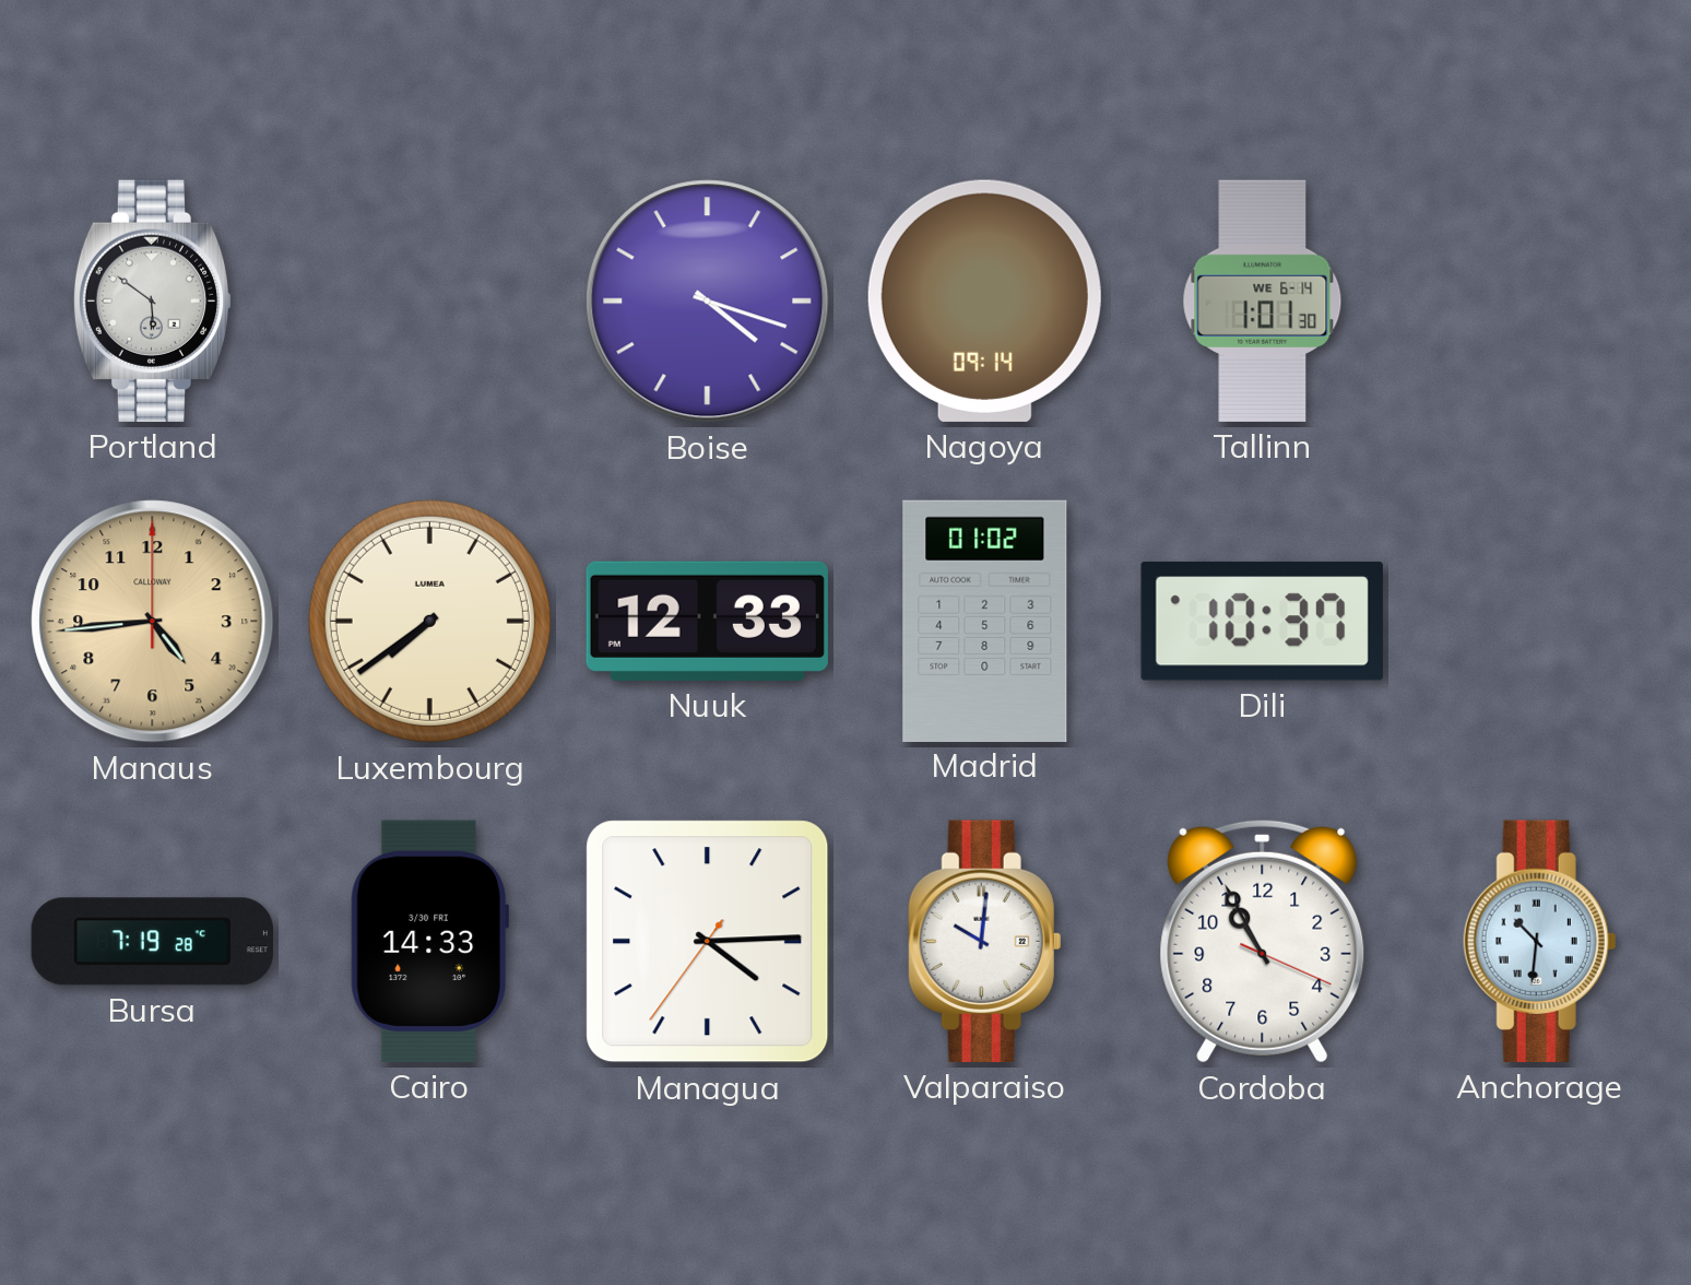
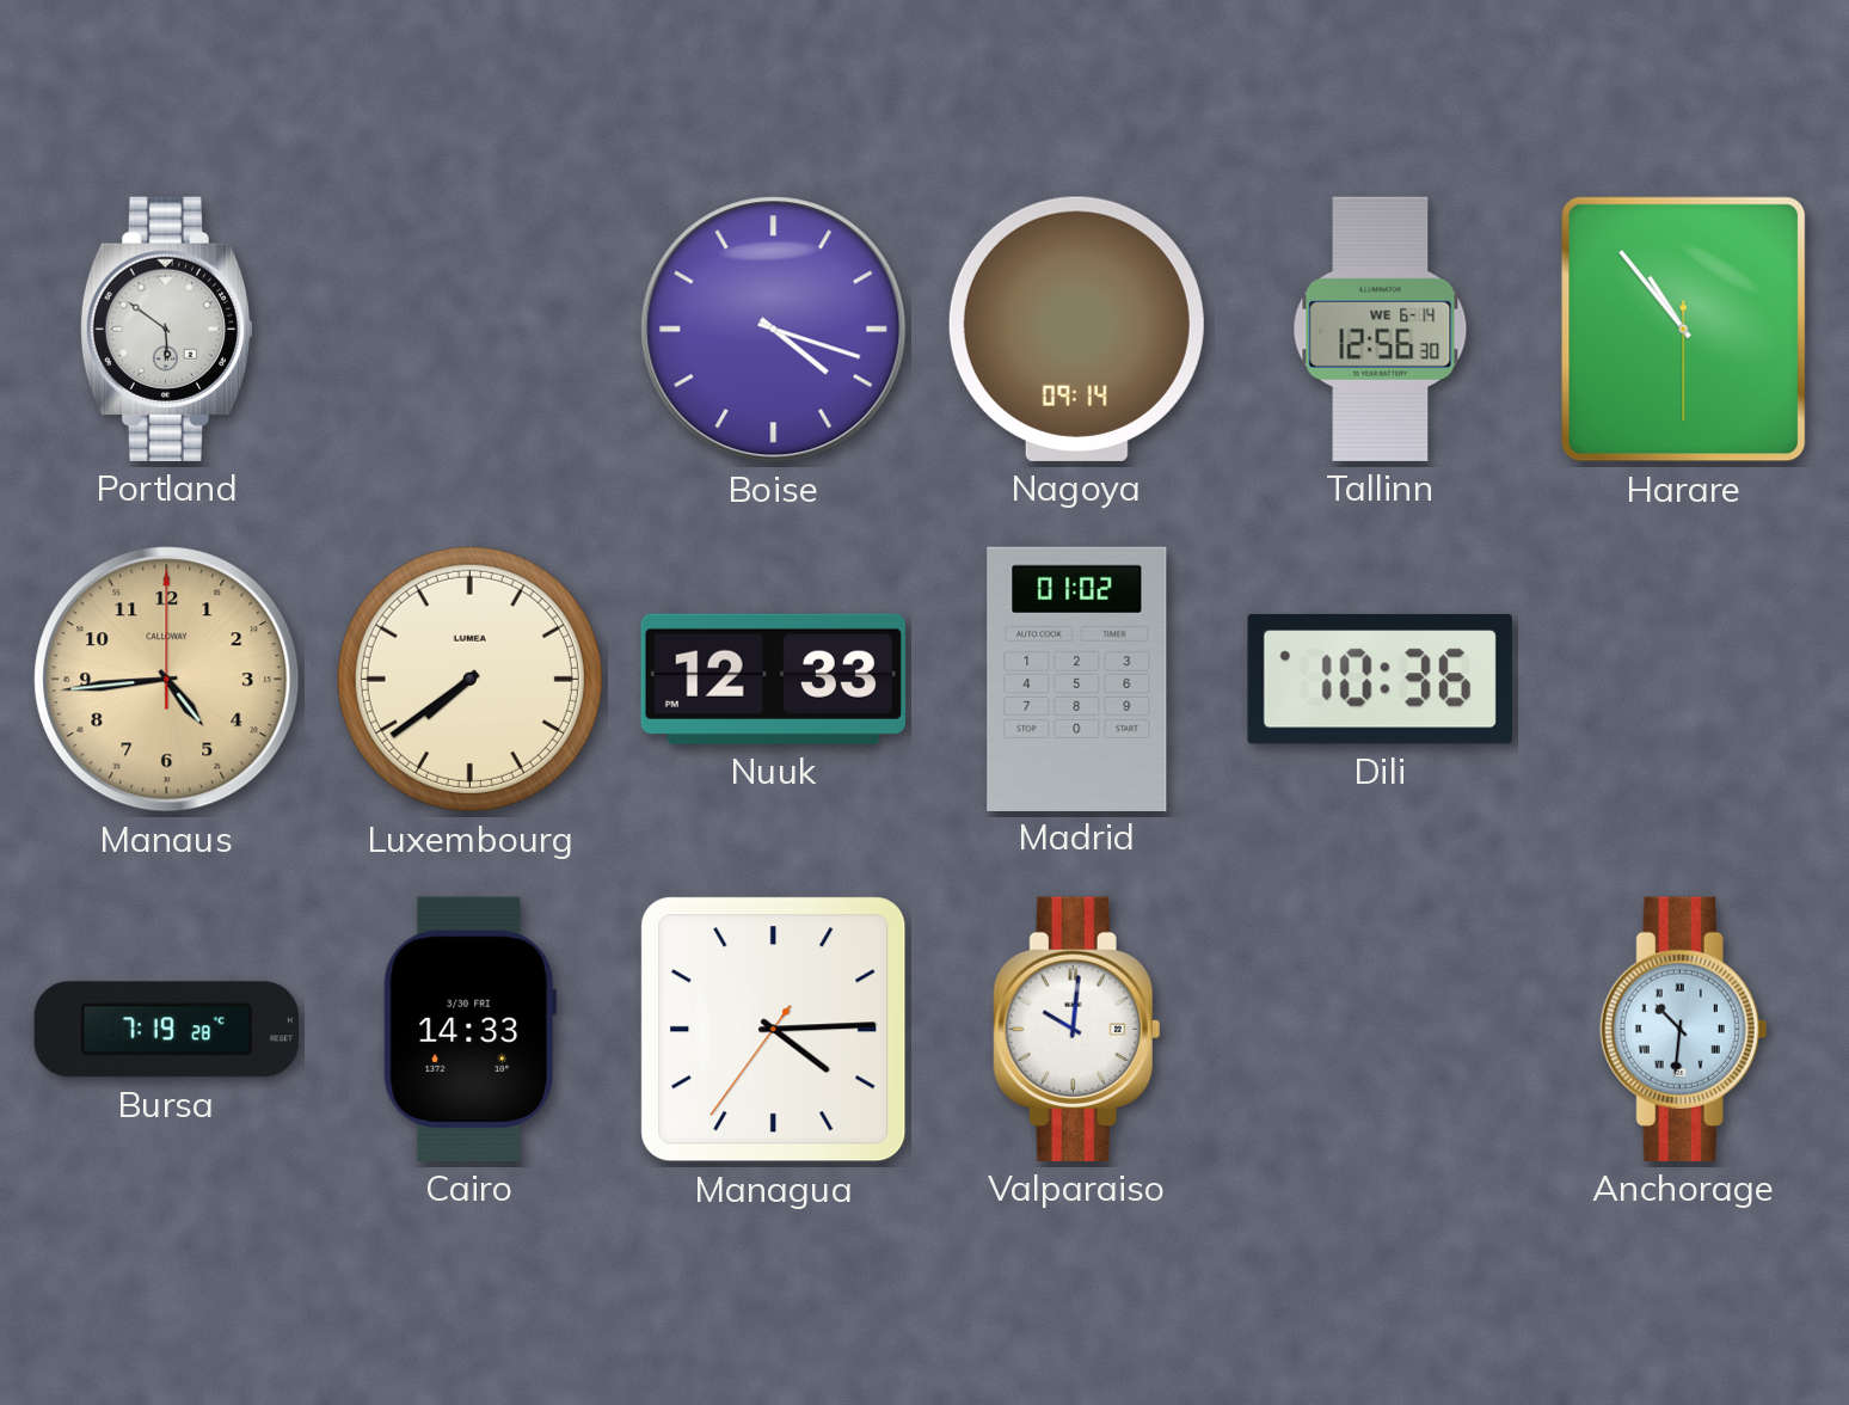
Tallinn: 1:01 -> 12:56
Harare: none -> 10:53
Dili: 10:37 -> 10:36
Cordoba: 10:55 -> none
